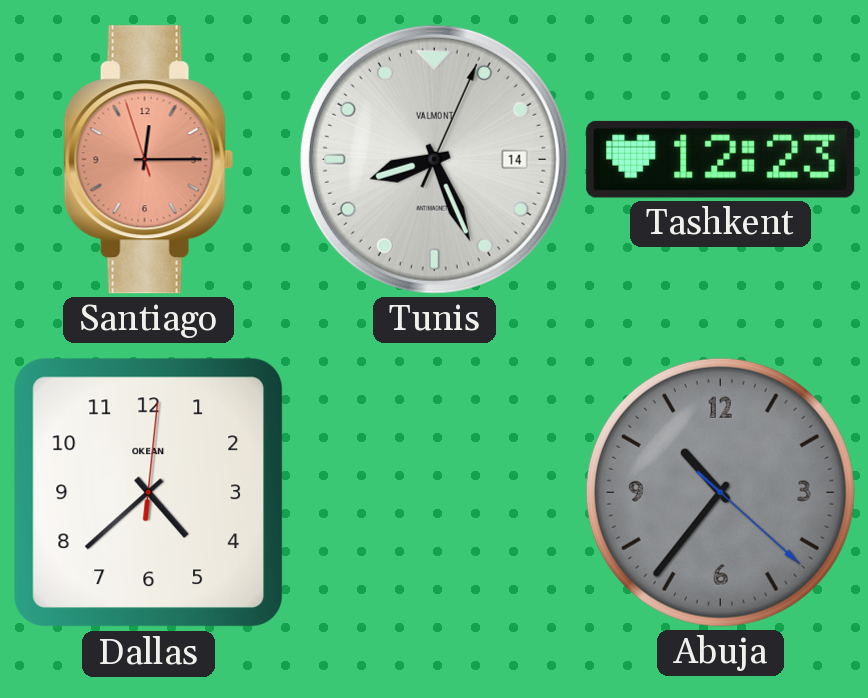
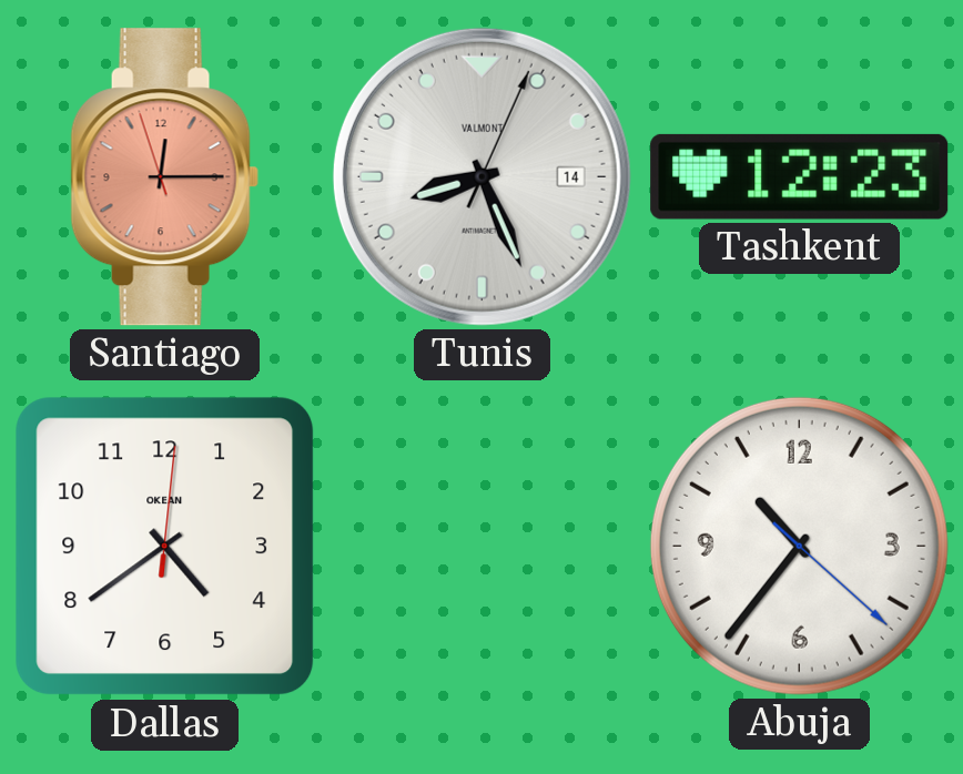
Dallas: 4:38 -> 4:39
Abuja dial: grey -> white
